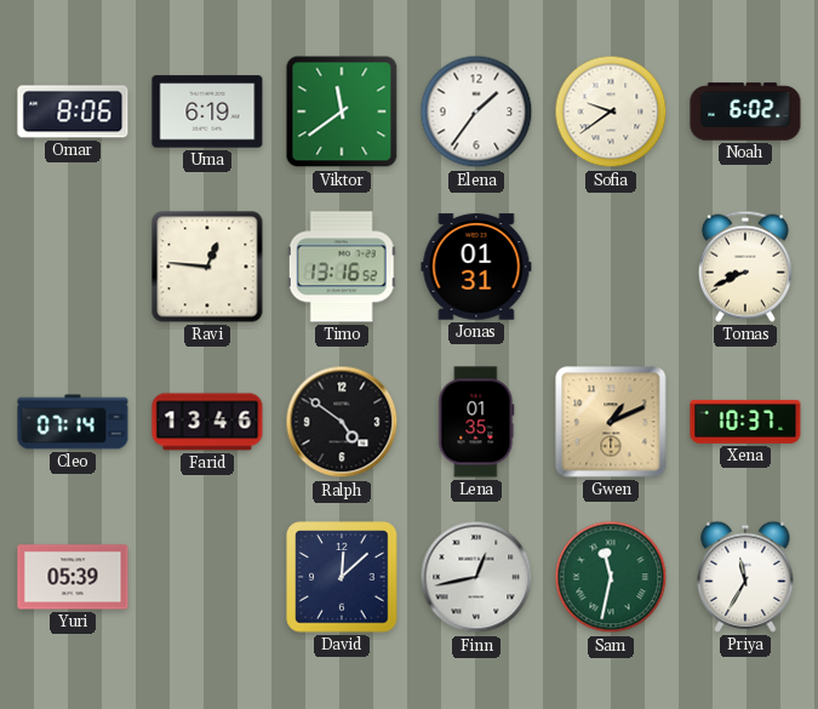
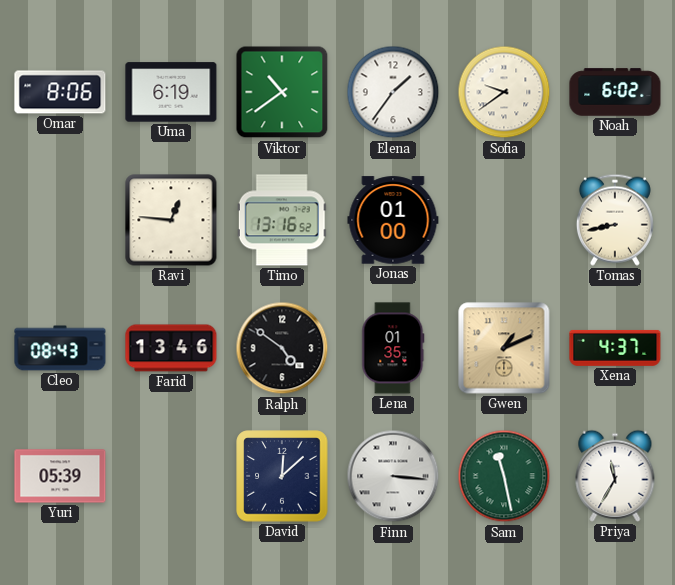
Viktor: 11:39 -> 10:39
Jonas: 01:31 -> 01:00
Tomas: 8:41 -> 8:43
Cleo: 07:14 -> 08:43
Xena: 10:37 -> 4:37
Finn: 12:43 -> 3:16
Sam: 11:32 -> 11:28
